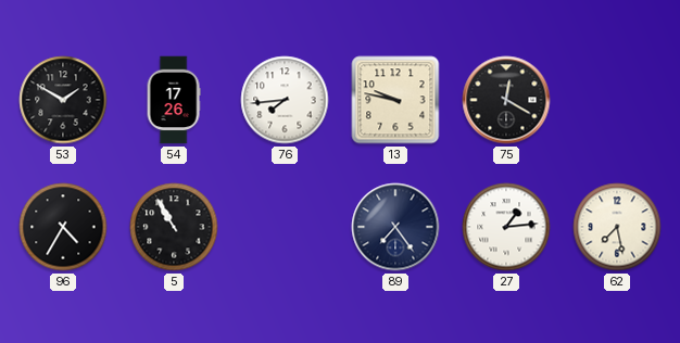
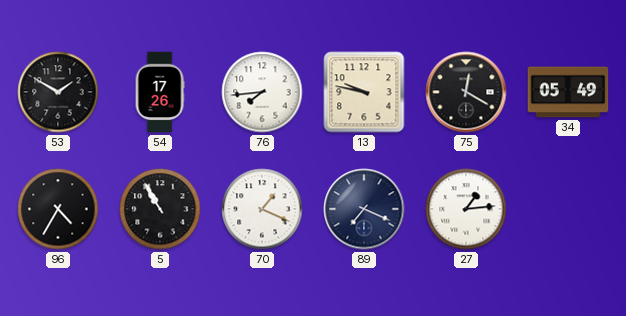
34: none -> 05:49
70: none -> 1:19
89: 7:24 -> 7:19
62: 7:28 -> none
